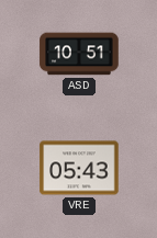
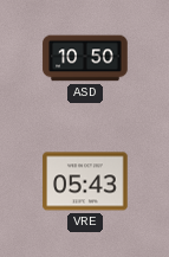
ASD: 10:51 -> 10:50
